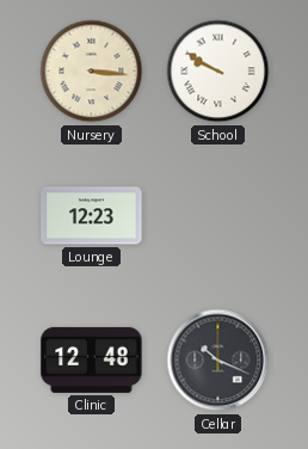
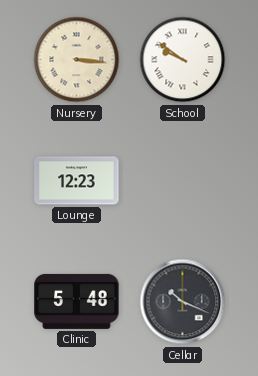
School: 9:50 -> 9:51
Clinic: 12:48 -> 5:48
